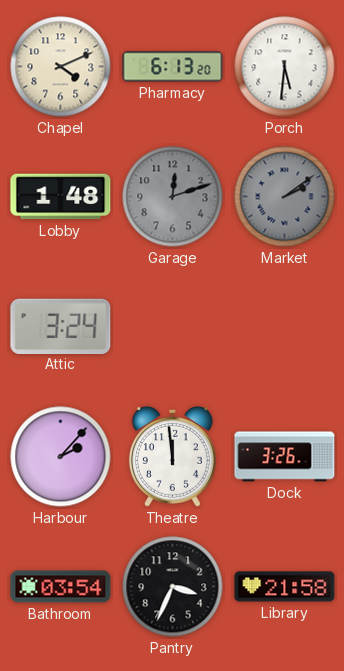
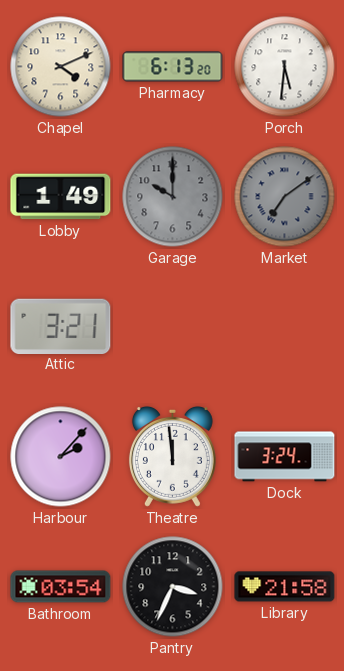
Lobby: 1:48 -> 1:49
Garage: 12:12 -> 10:00
Market: 2:09 -> 7:09
Attic: 3:24 -> 3:21
Dock: 3:26 -> 3:24
